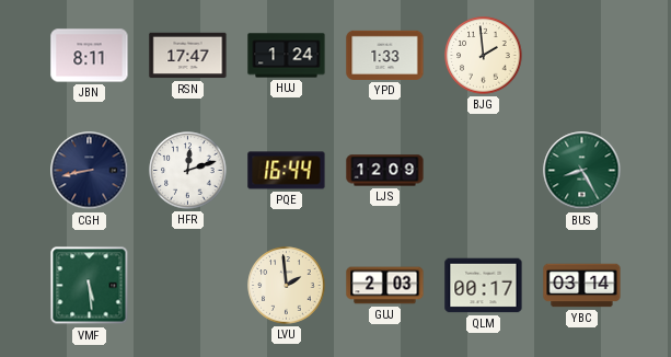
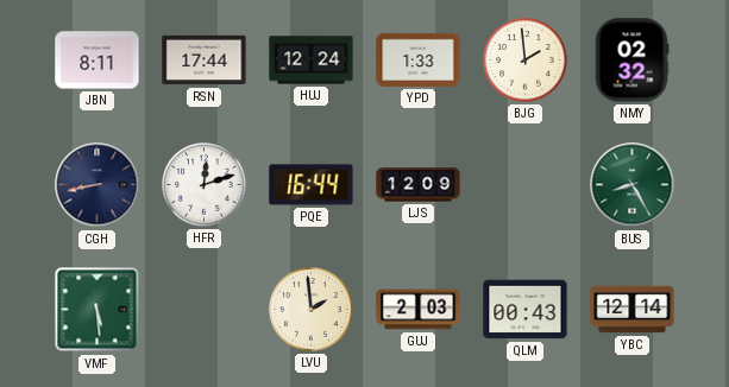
RSN: 17:47 -> 17:44
HUJ: 1:24 -> 12:24
NMY: none -> 02:32
QLM: 00:17 -> 00:43
YBC: 03:14 -> 12:14
